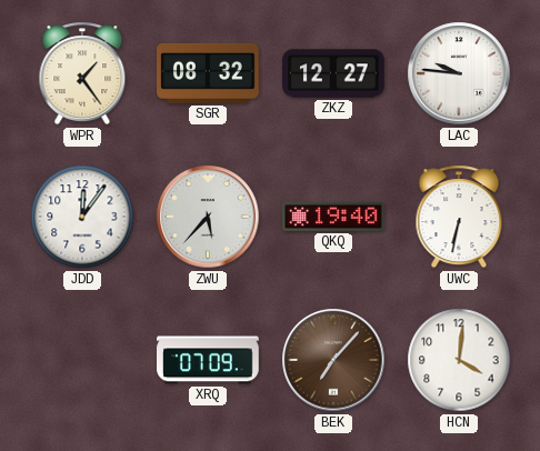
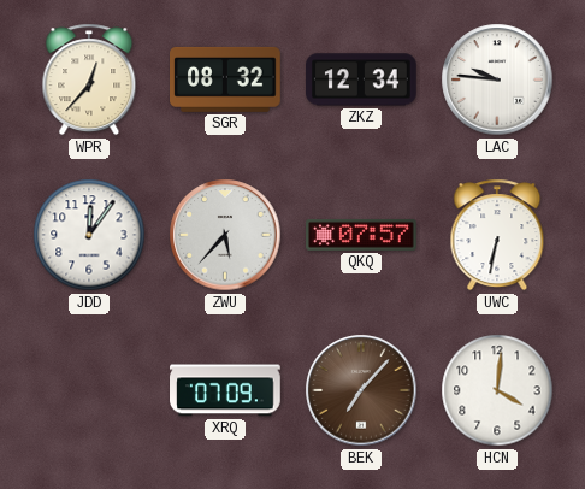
WPR: 1:24 -> 12:37
ZKZ: 12:27 -> 12:34
QKQ: 19:40 -> 07:57
